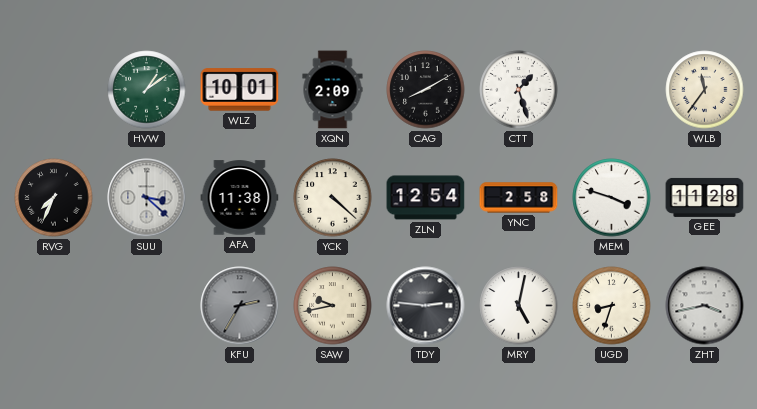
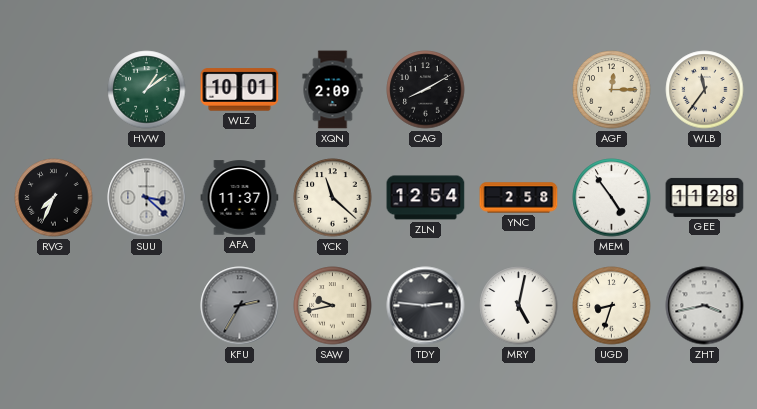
CTT: 1:27 -> none
AGF: none -> 12:15
AFA: 11:38 -> 11:37
YCK: 4:22 -> 11:22
MEM: 3:48 -> 4:54
